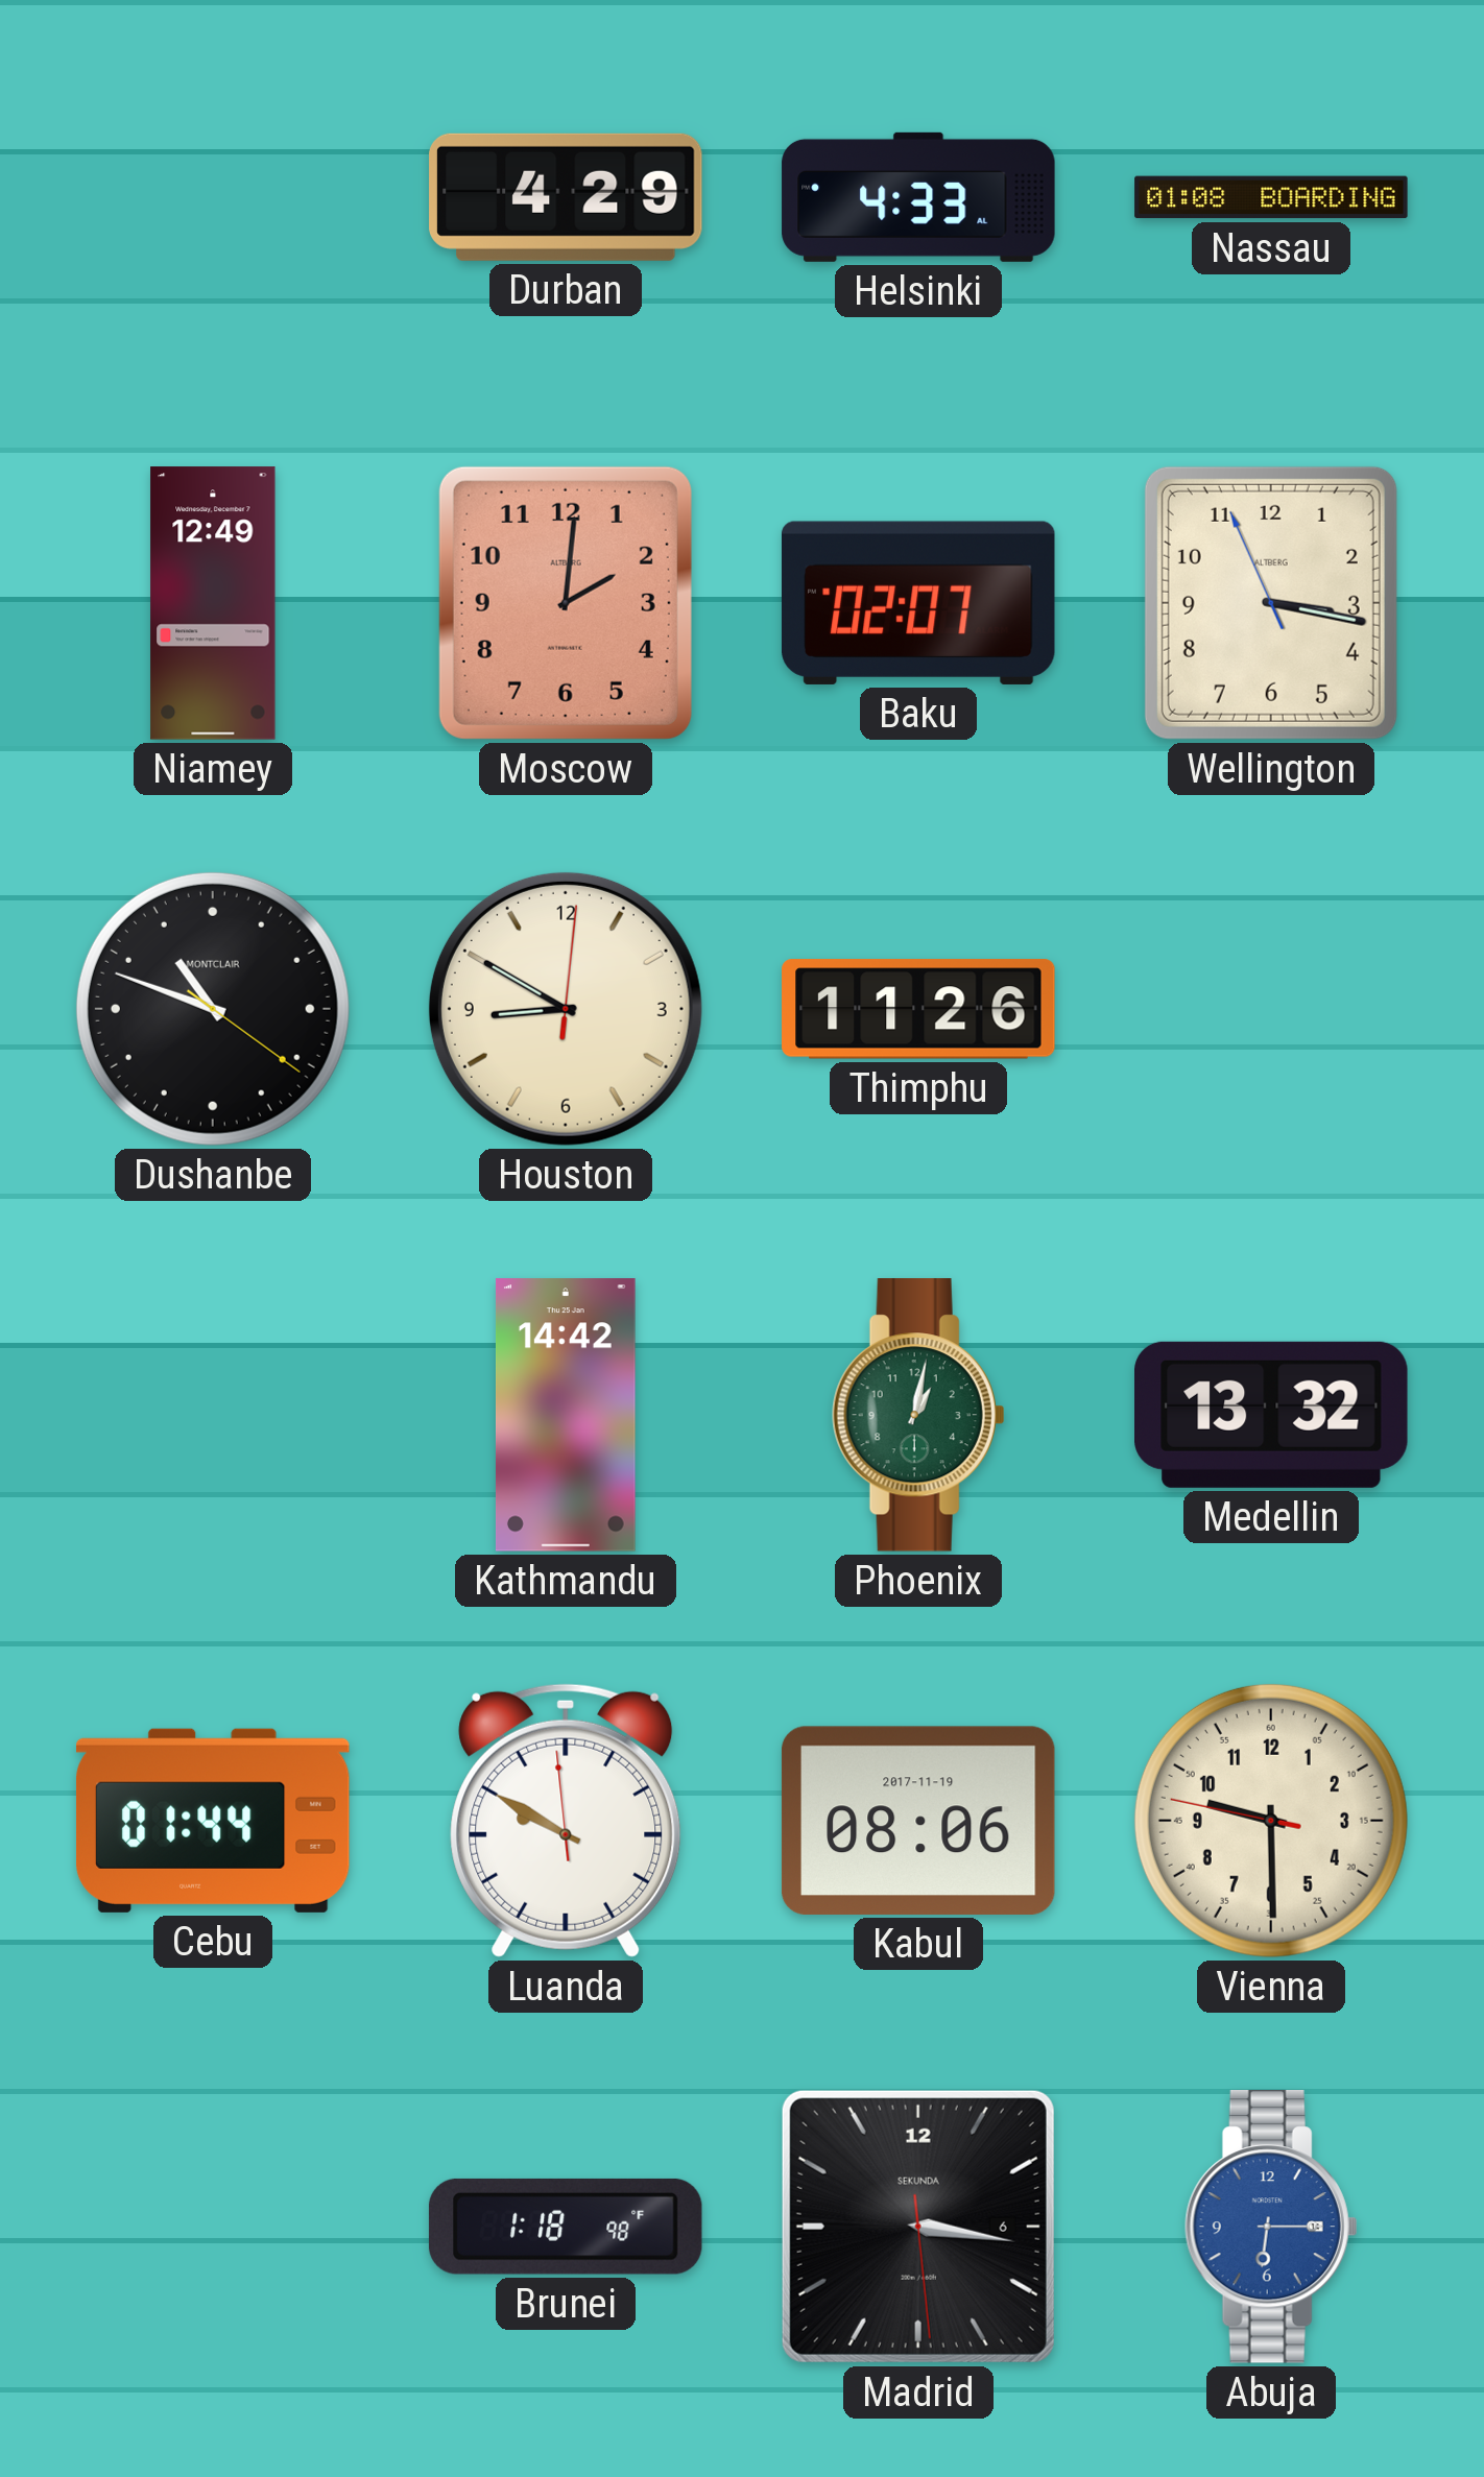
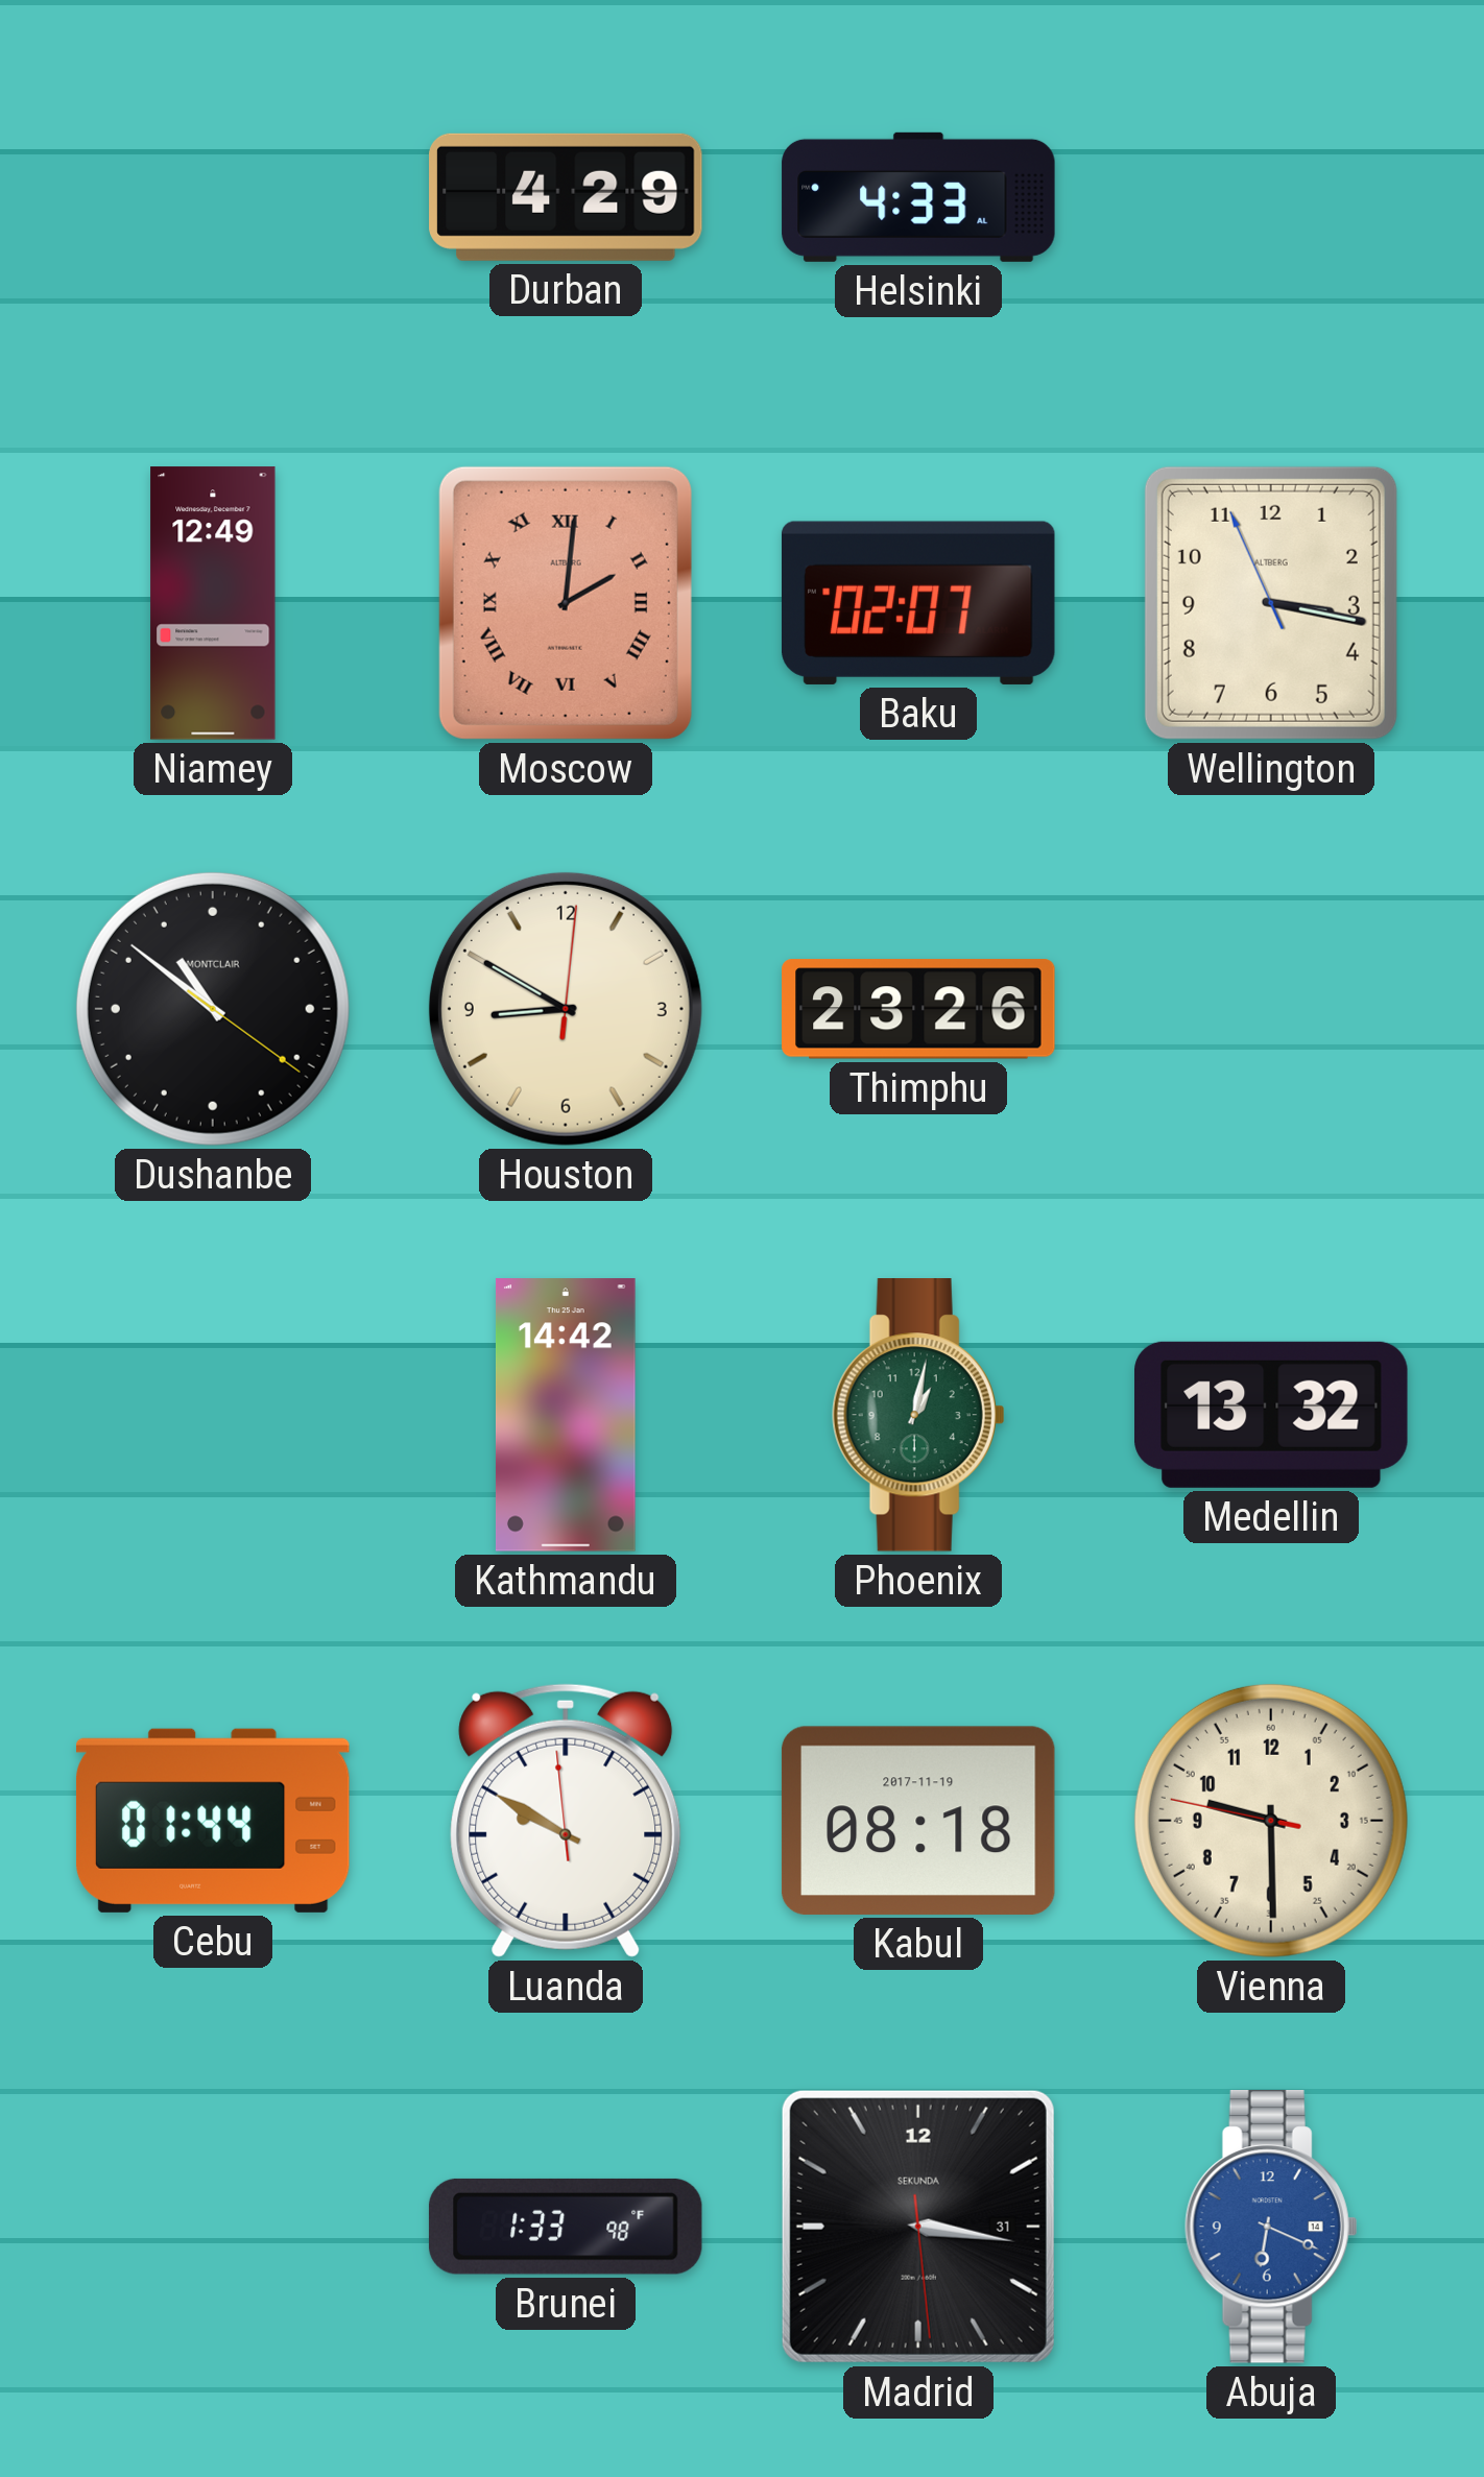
Nassau: 01:08 -> none
Moscow numerals: Arabic -> Roman
Dushanbe: 10:48 -> 10:51
Thimphu: 11:26 -> 23:26
Kabul: 08:06 -> 08:18
Brunei: 1:18 -> 1:33
Madrid date: 6 -> 31
Abuja: 6:15 -> 6:19
